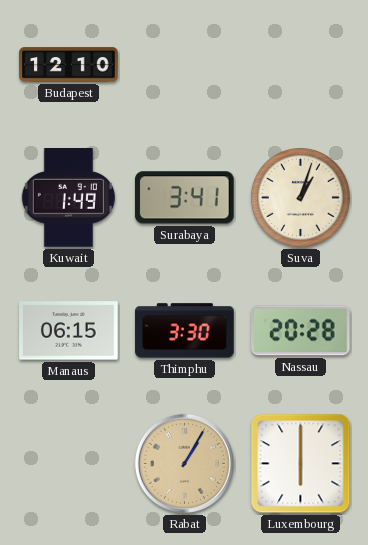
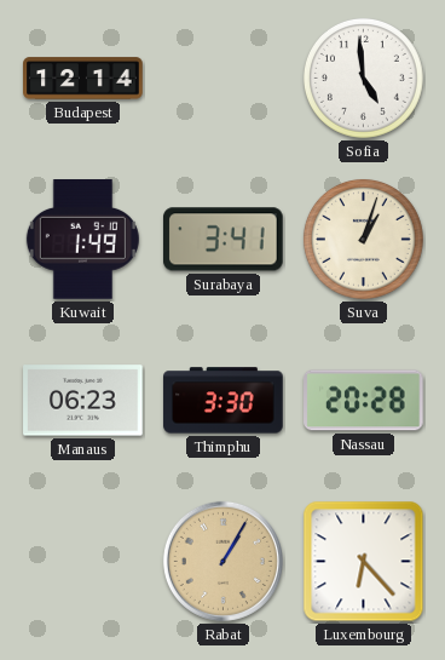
Budapest: 12:10 -> 12:14
Sofia: none -> 4:59
Manaus: 06:15 -> 06:23
Luxembourg: 6:00 -> 6:23
